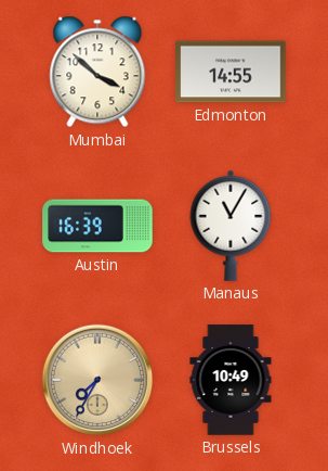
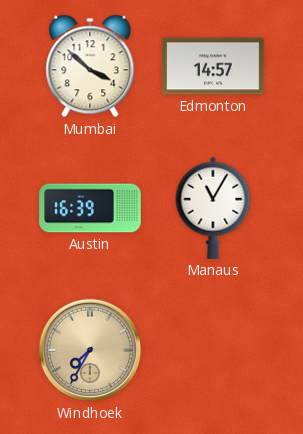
Edmonton: 14:55 -> 14:57
Brussels: 10:49 -> none
